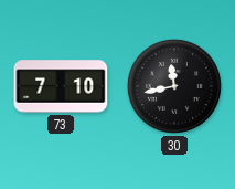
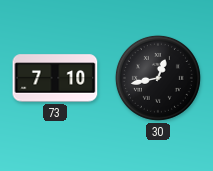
30: 11:43 -> 12:43
